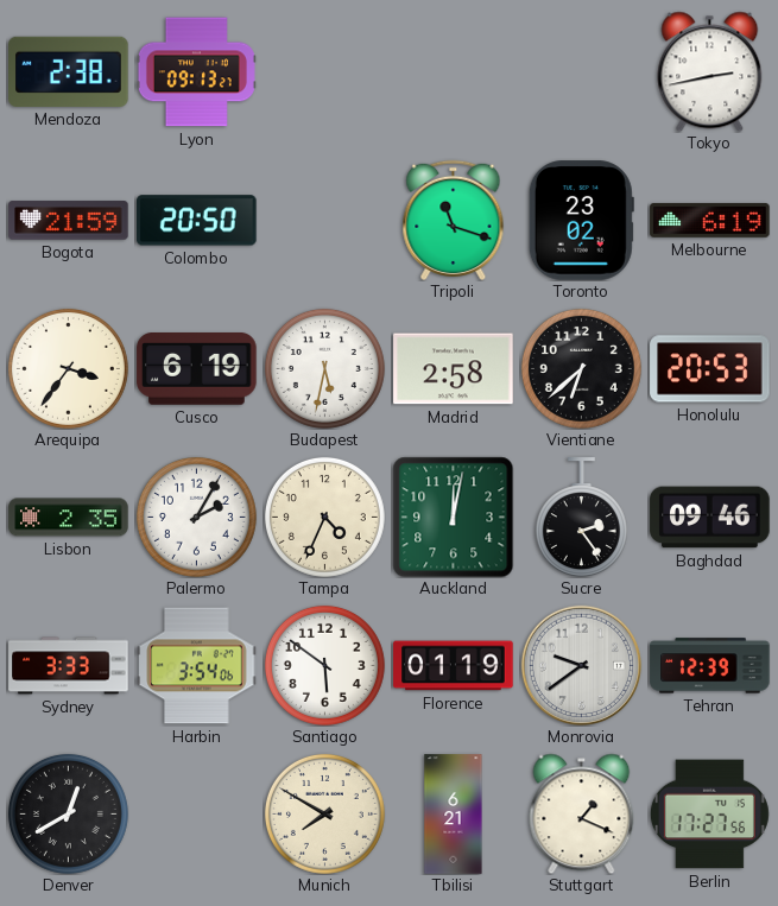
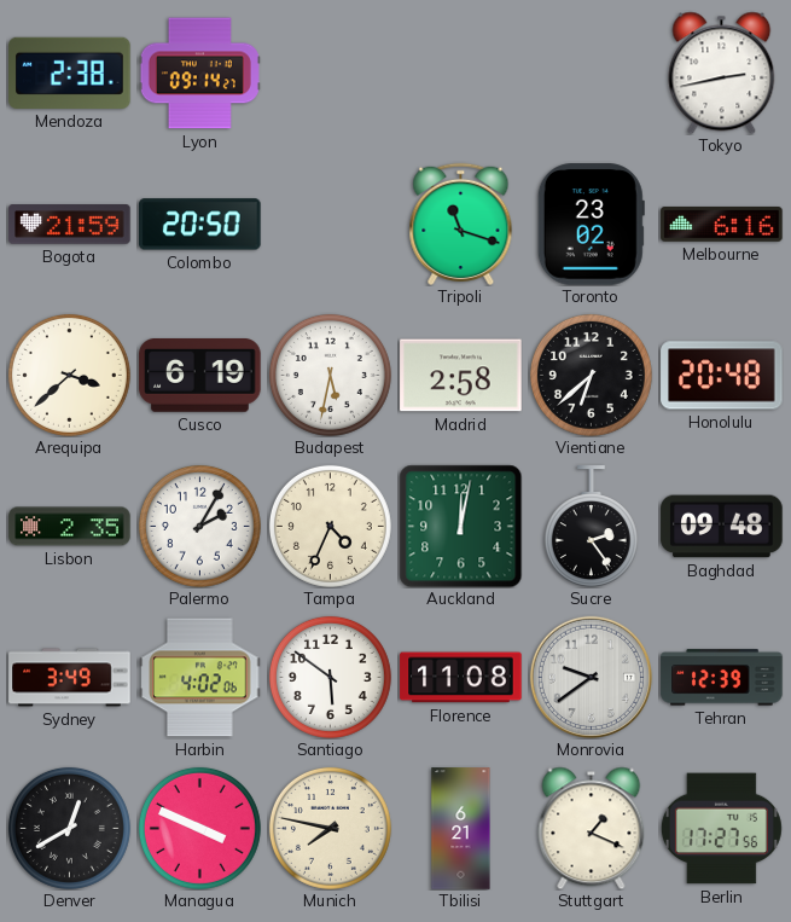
Lyon: 09:13 -> 09:14
Melbourne: 6:19 -> 6:16
Arequipa: 3:36 -> 3:38
Honolulu: 20:53 -> 20:48
Baghdad: 09:46 -> 09:48
Sydney: 3:33 -> 3:49
Harbin: 3:54 -> 4:02
Florence: 01:19 -> 11:08
Managua: none -> 3:49
Munich: 7:50 -> 7:47
